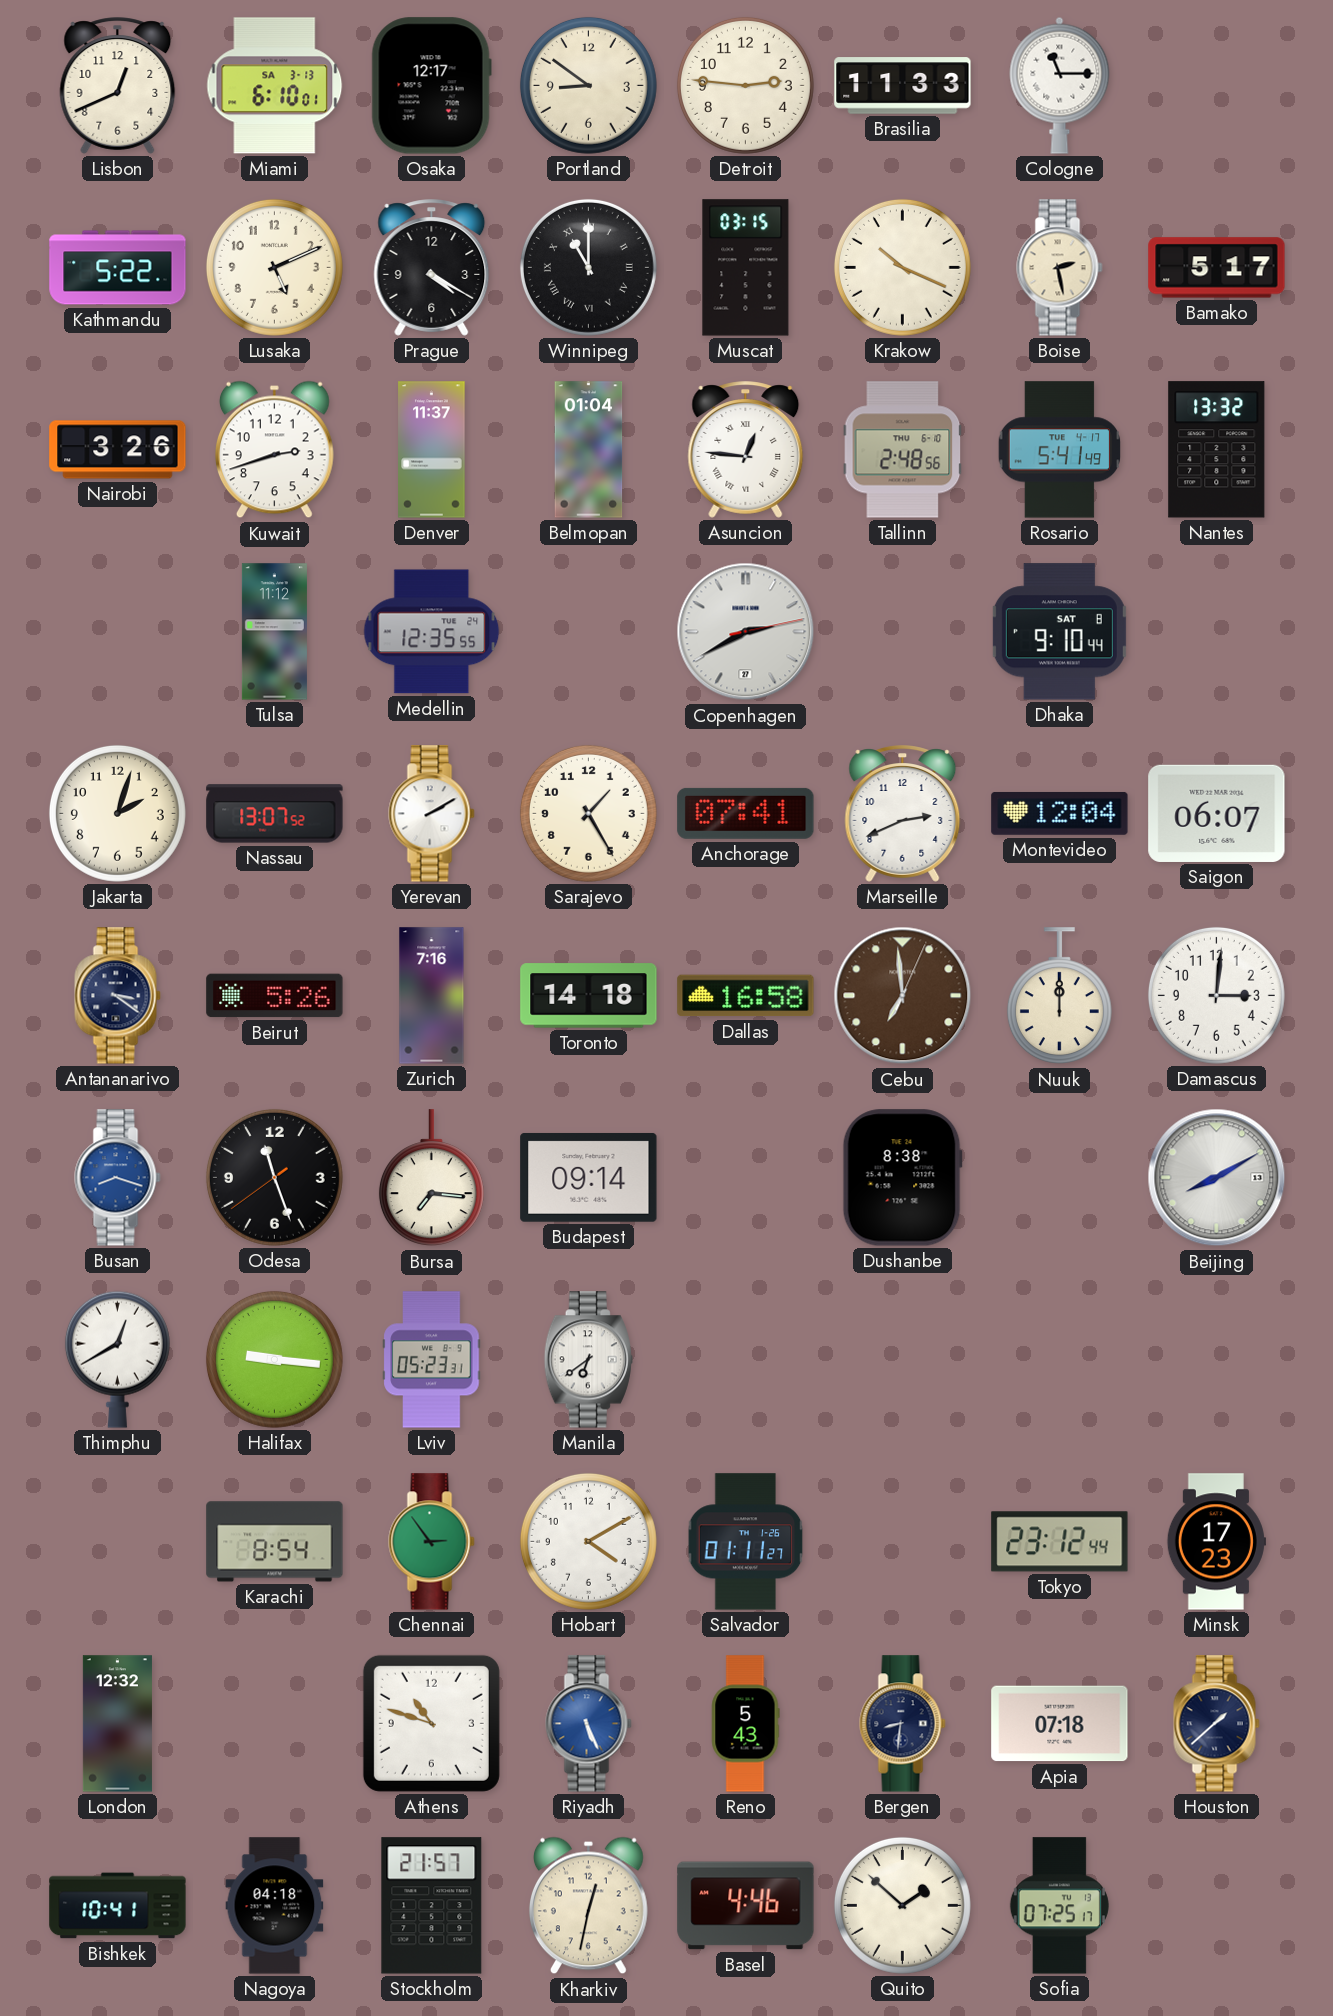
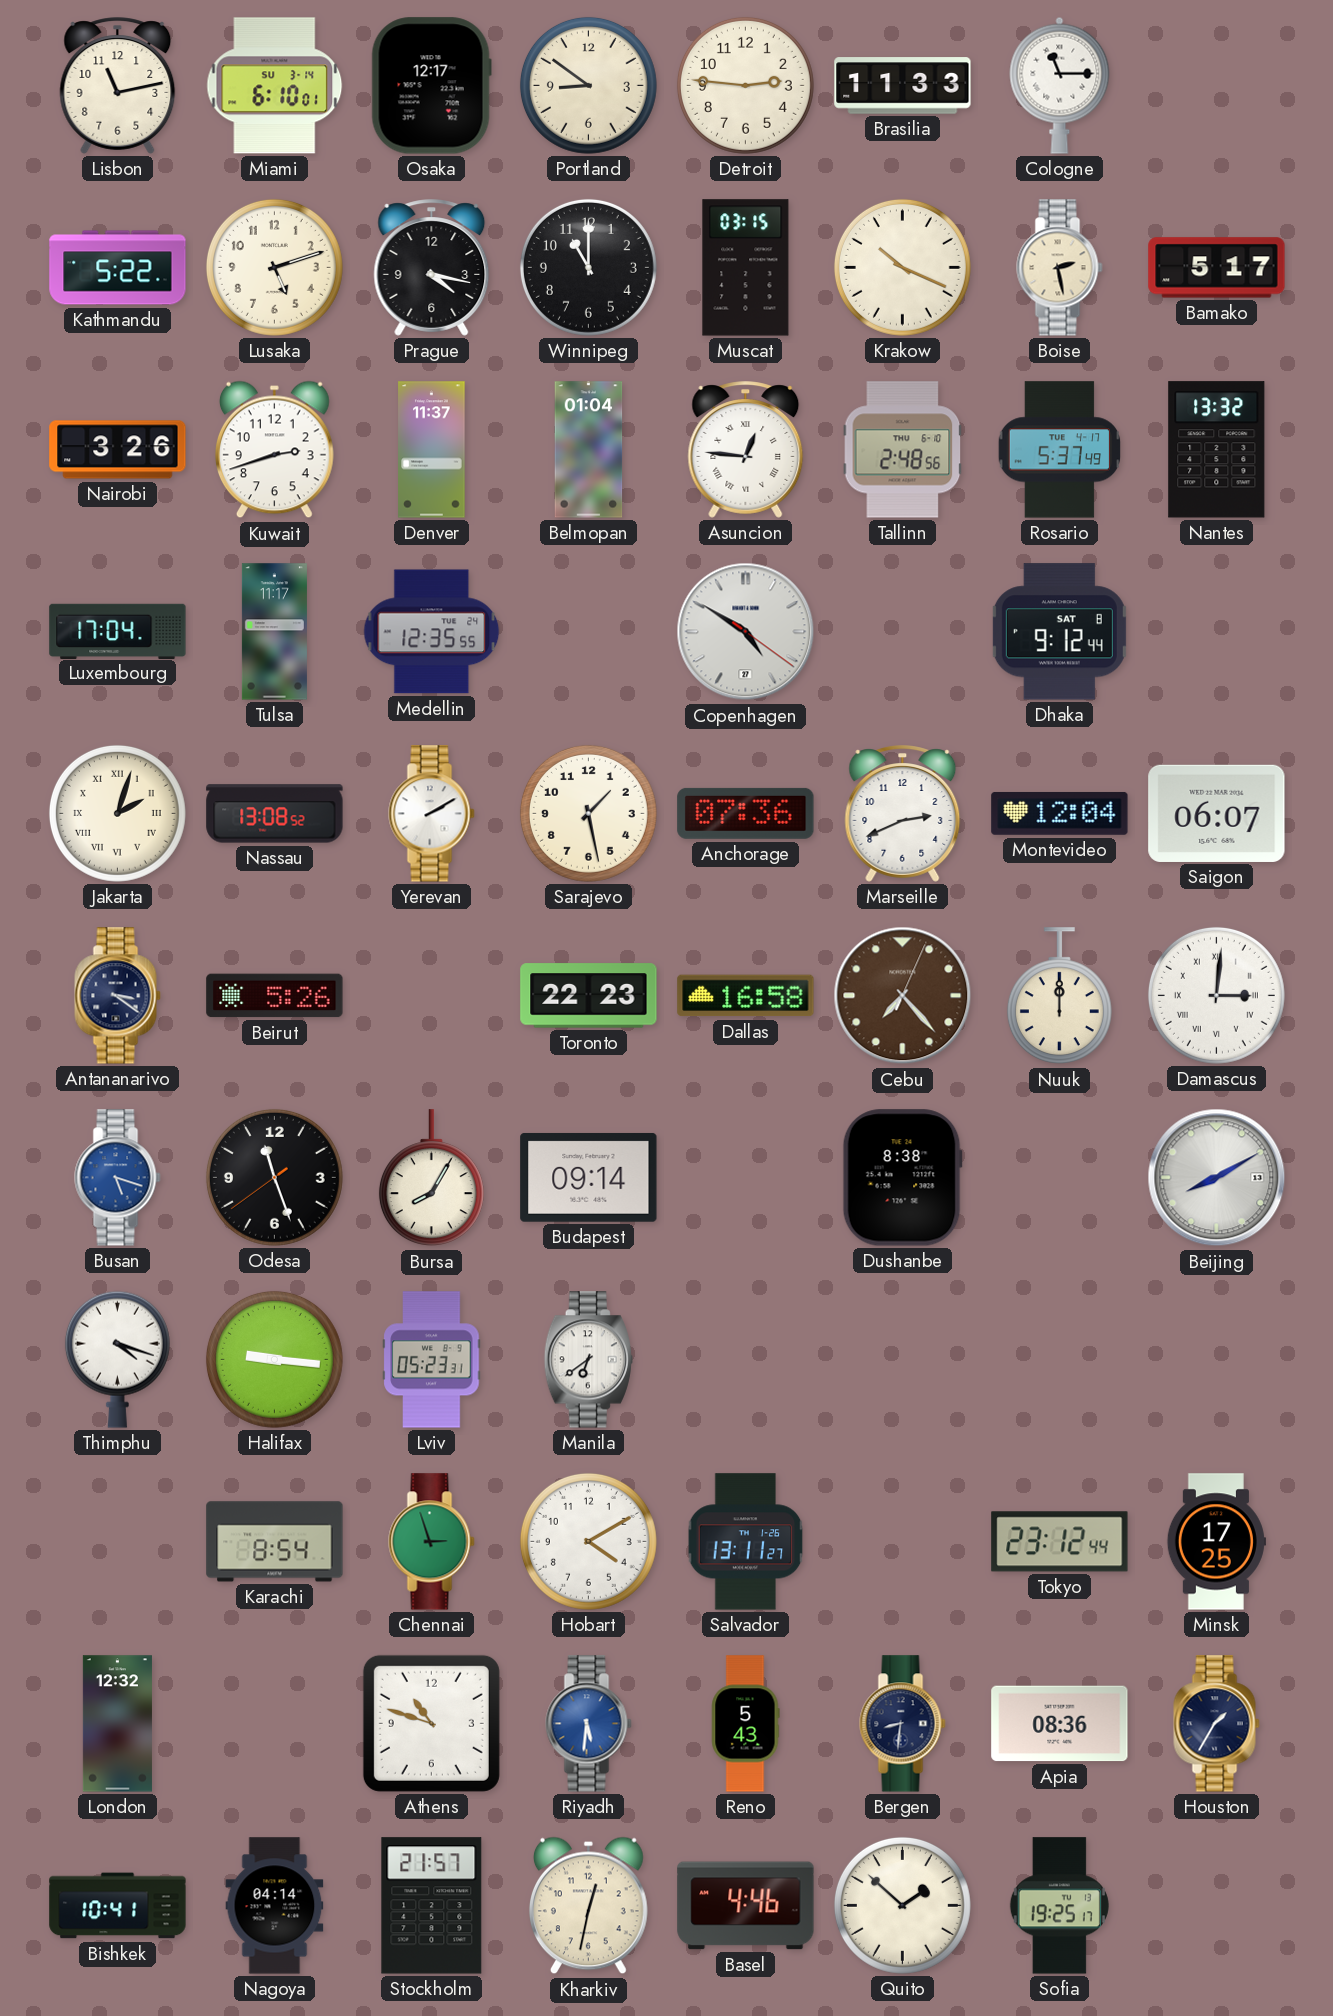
Lisbon: 12:41 -> 11:13
Miami date: SA 3-13 -> SU 3-14
Lusaka: 5:11 -> 5:12
Prague: 4:20 -> 4:17
Winnipeg numerals: Roman -> Arabic
Rosario: 5:41 -> 5:37
Luxembourg: none -> 17:04
Tulsa: 11:12 -> 11:17
Copenhagen: 2:40 -> 4:50
Dhaka: 9:10 -> 9:12
Jakarta numerals: Arabic -> Roman
Nassau: 13:07 -> 13:08
Sarajevo: 1:25 -> 1:28
Anchorage: 07:41 -> 07:36
Zurich: 7:16 -> none
Toronto: 14:18 -> 22:23
Cebu: 6:59 -> 7:23
Damascus numerals: Arabic -> Roman
Busan: 8:18 -> 5:18
Bursa: 7:16 -> 8:05
Thimphu: 12:40 -> 4:18
Chennai: 2:54 -> 2:57
Salvador: 01:11 -> 13:11
Minsk: 17:23 -> 17:25
Riyadh: 5:26 -> 5:31
Apia: 07:18 -> 08:36
Houston: 1:38 -> 1:35
Nagoya: 04:18 -> 04:14
Sofia: 07:25 -> 19:25
